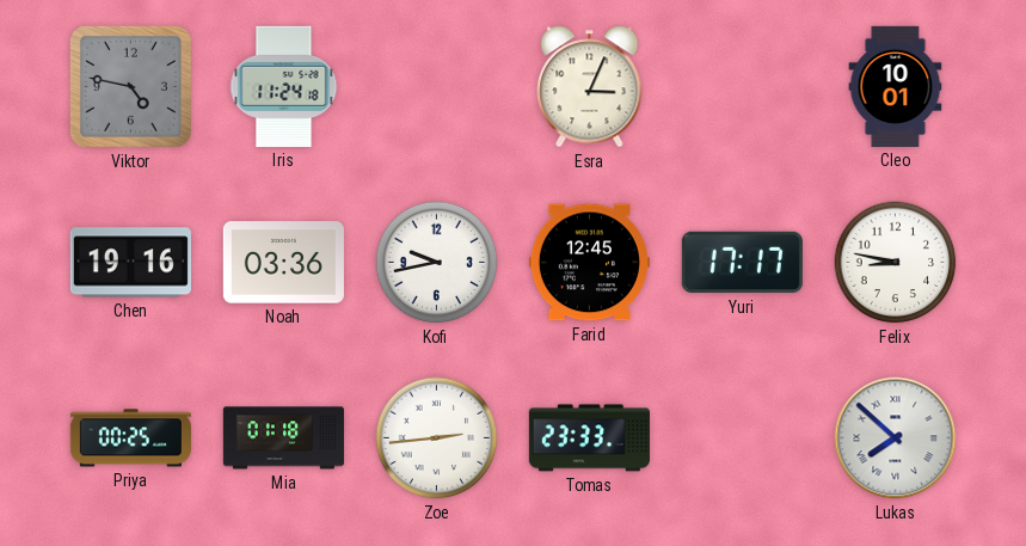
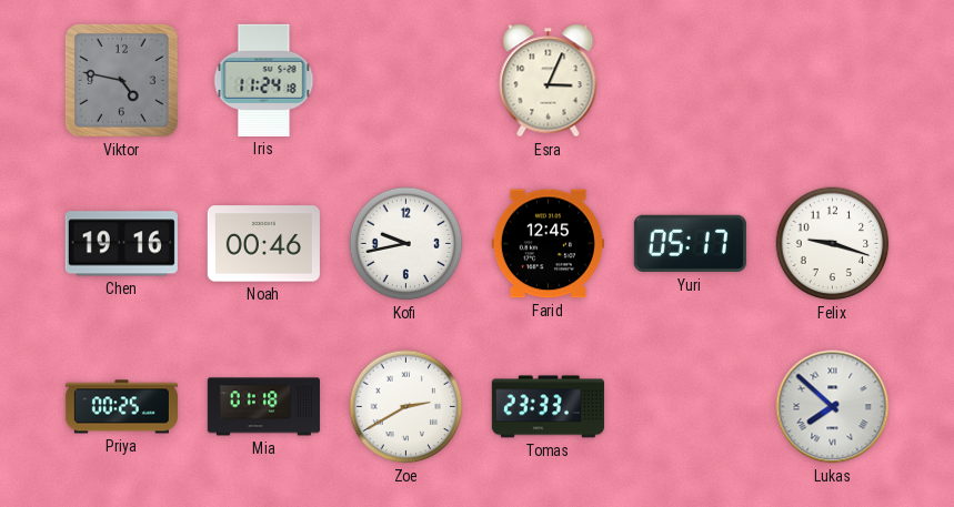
Cleo: 10:01 -> none
Noah: 03:36 -> 00:46
Yuri: 17:17 -> 05:17
Felix: 8:47 -> 9:18
Zoe: 2:44 -> 2:40
